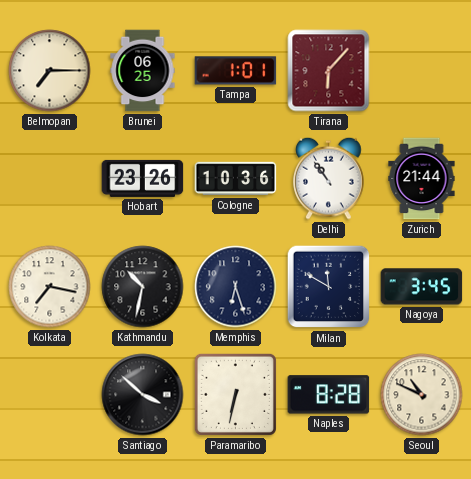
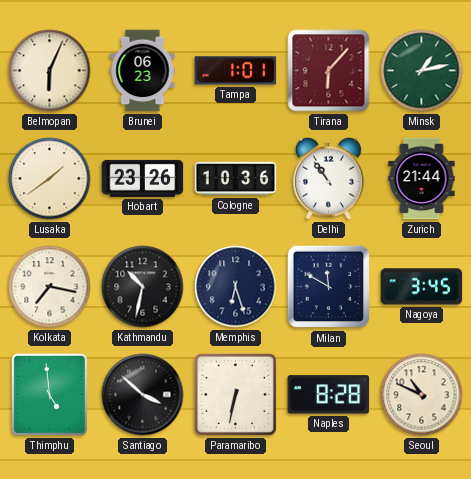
Belmopan: 7:15 -> 6:04
Brunei: 06:25 -> 06:23
Minsk: none -> 1:13
Lusaka: none -> 1:39
Thimphu: none -> 4:59
